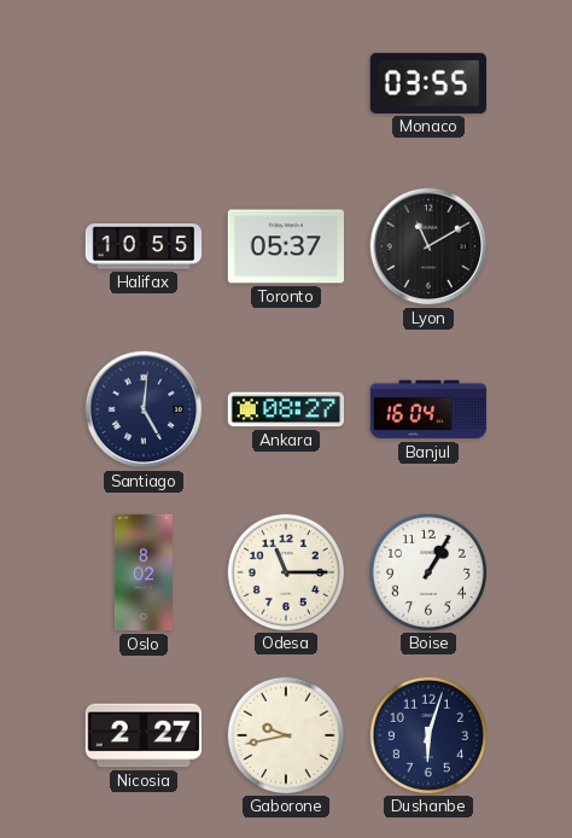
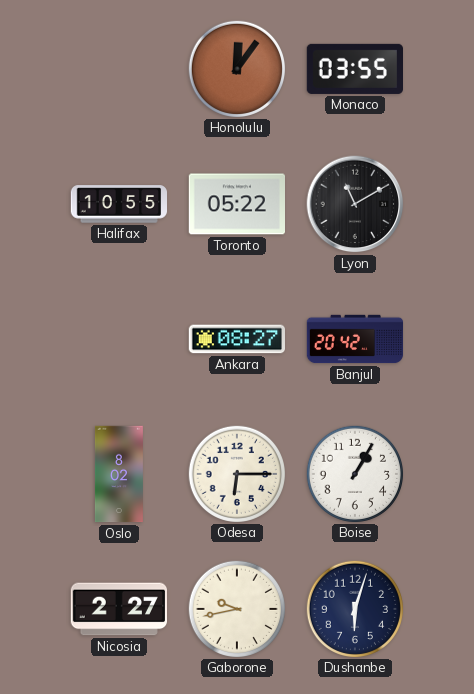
Honolulu: none -> 12:06
Toronto: 05:37 -> 05:22
Santiago: 5:01 -> none
Banjul: 16:04 -> 20:42
Odesa: 11:15 -> 6:15
